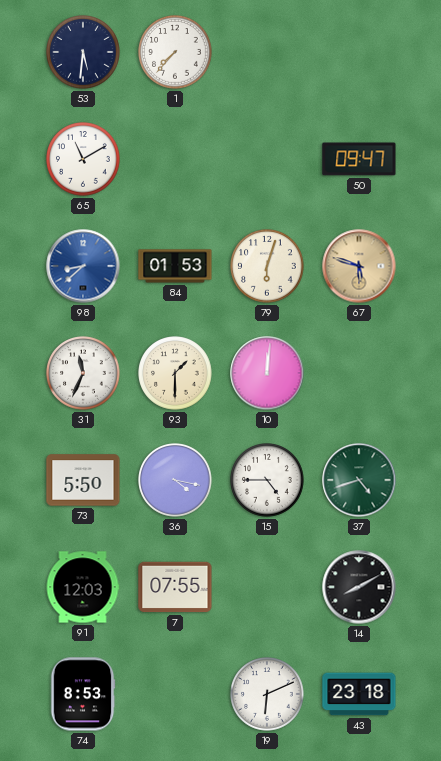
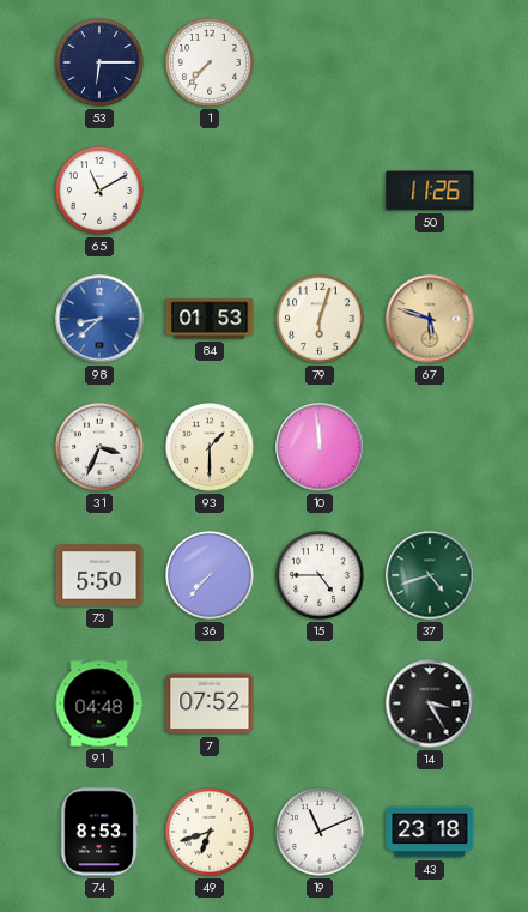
53: 5:31 -> 6:15
50: 09:47 -> 11:26
31: 11:34 -> 3:34
10: 12:01 -> 11:59
36: 4:17 -> 7:37
91: 12:03 -> 04:48
7: 07:55 -> 07:52
14: 8:10 -> 3:25
49: none -> 6:42
19: 6:11 -> 11:11
